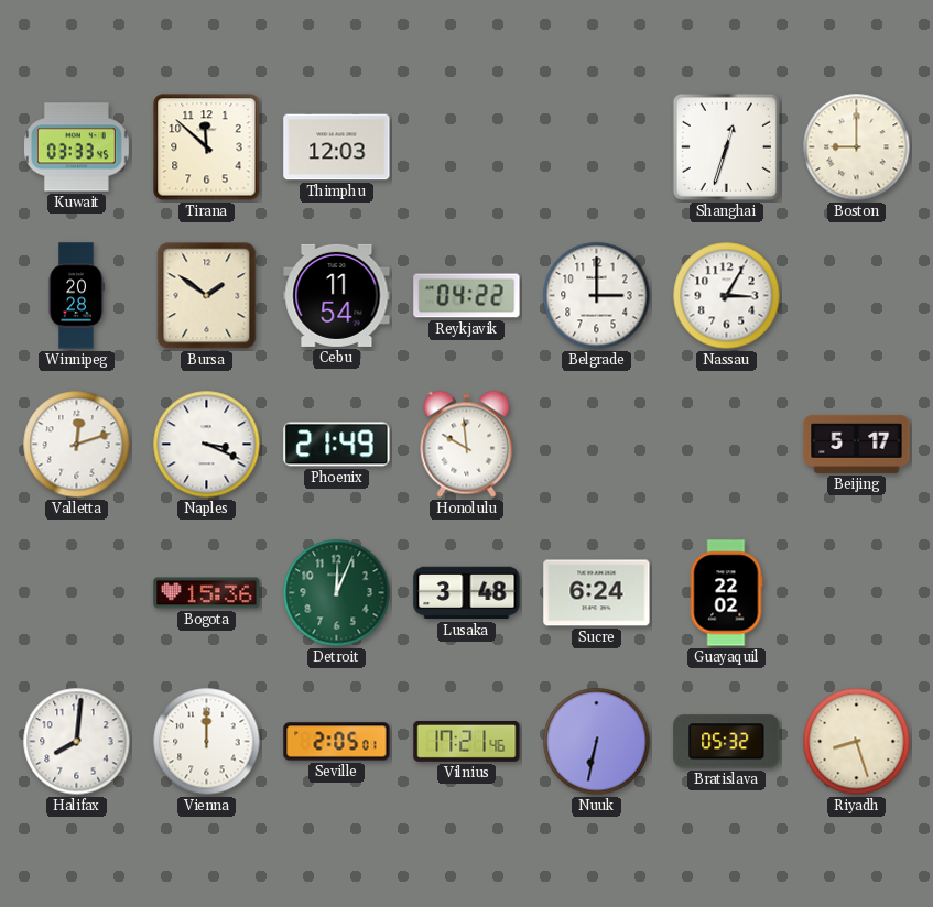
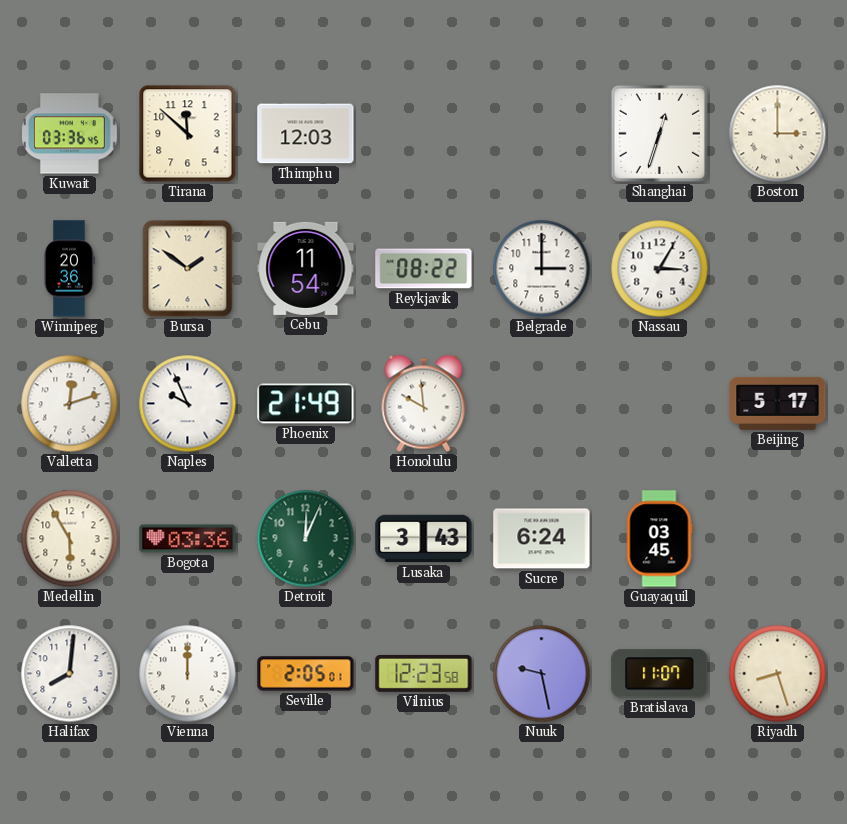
Kuwait: 03:33 -> 03:36
Boston: 9:00 -> 3:00
Winnipeg: 20:28 -> 20:36
Reykjavik: 04:22 -> 08:22
Naples: 3:19 -> 9:56
Medellin: none -> 5:55
Bogota: 15:36 -> 03:36
Lusaka: 3:48 -> 3:43
Guayaquil: 22:02 -> 03:45
Vilnius: 17:21 -> 12:23
Nuuk: 6:32 -> 9:28
Bratislava: 05:32 -> 11:07
